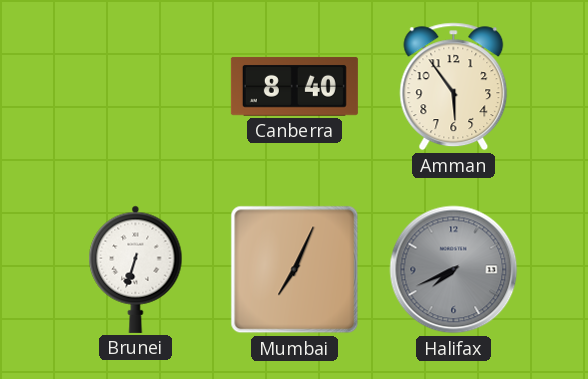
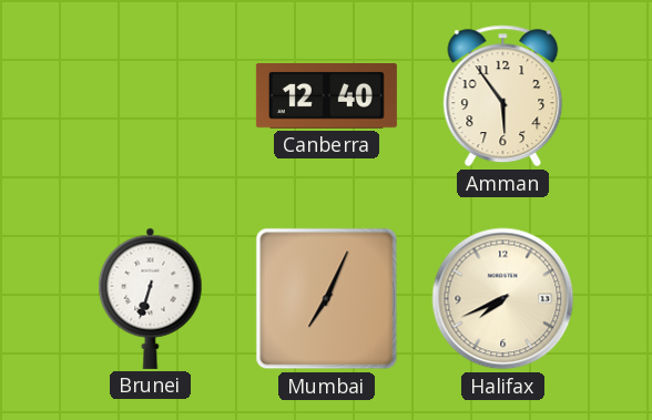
Canberra: 8:40 -> 12:40
Halifax dial: grey -> cream
